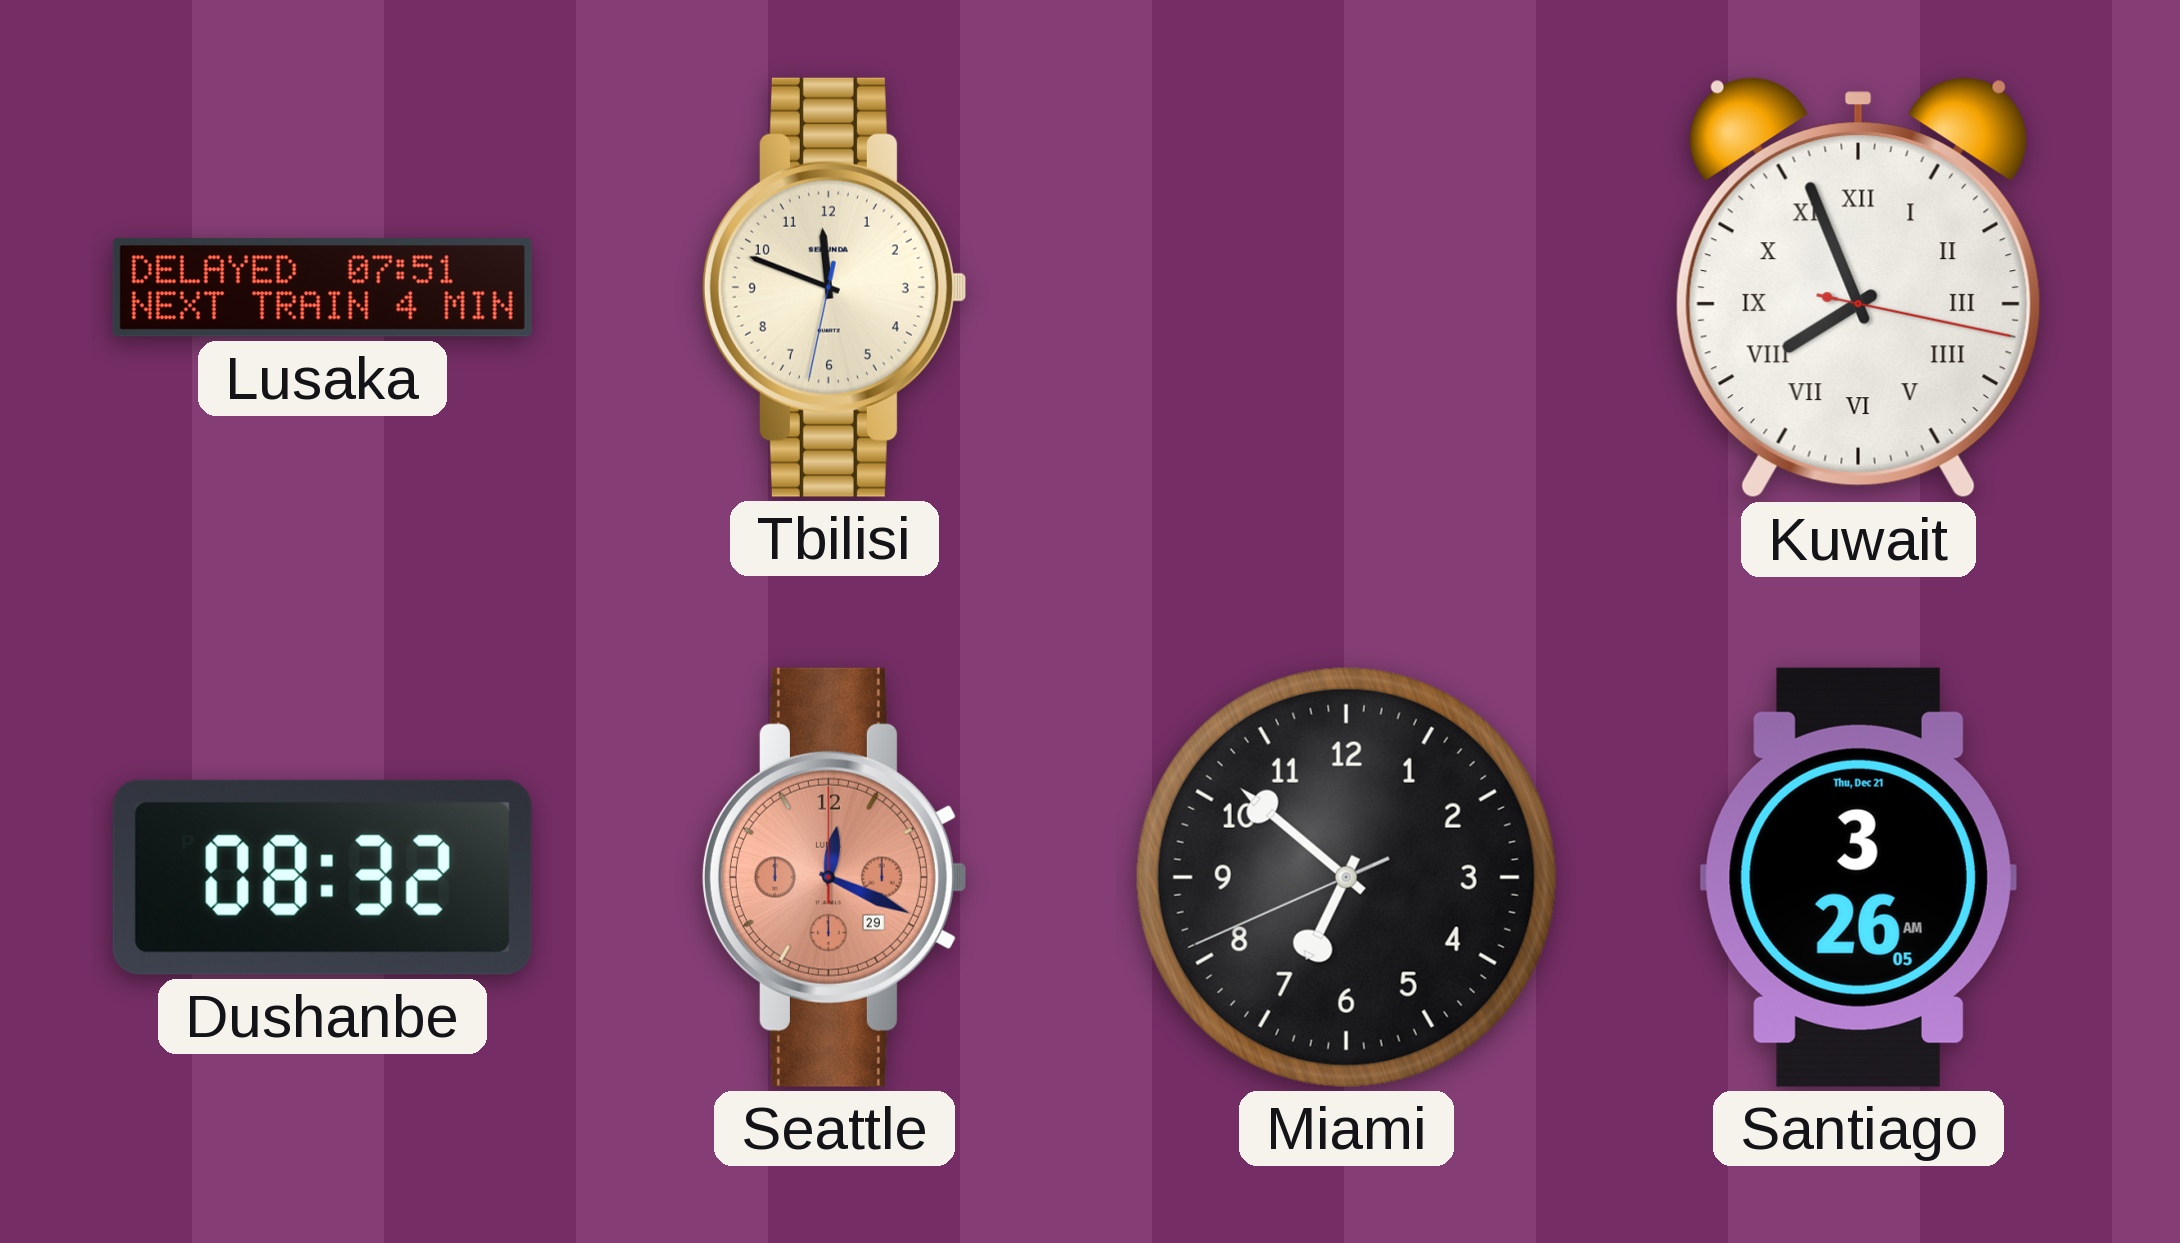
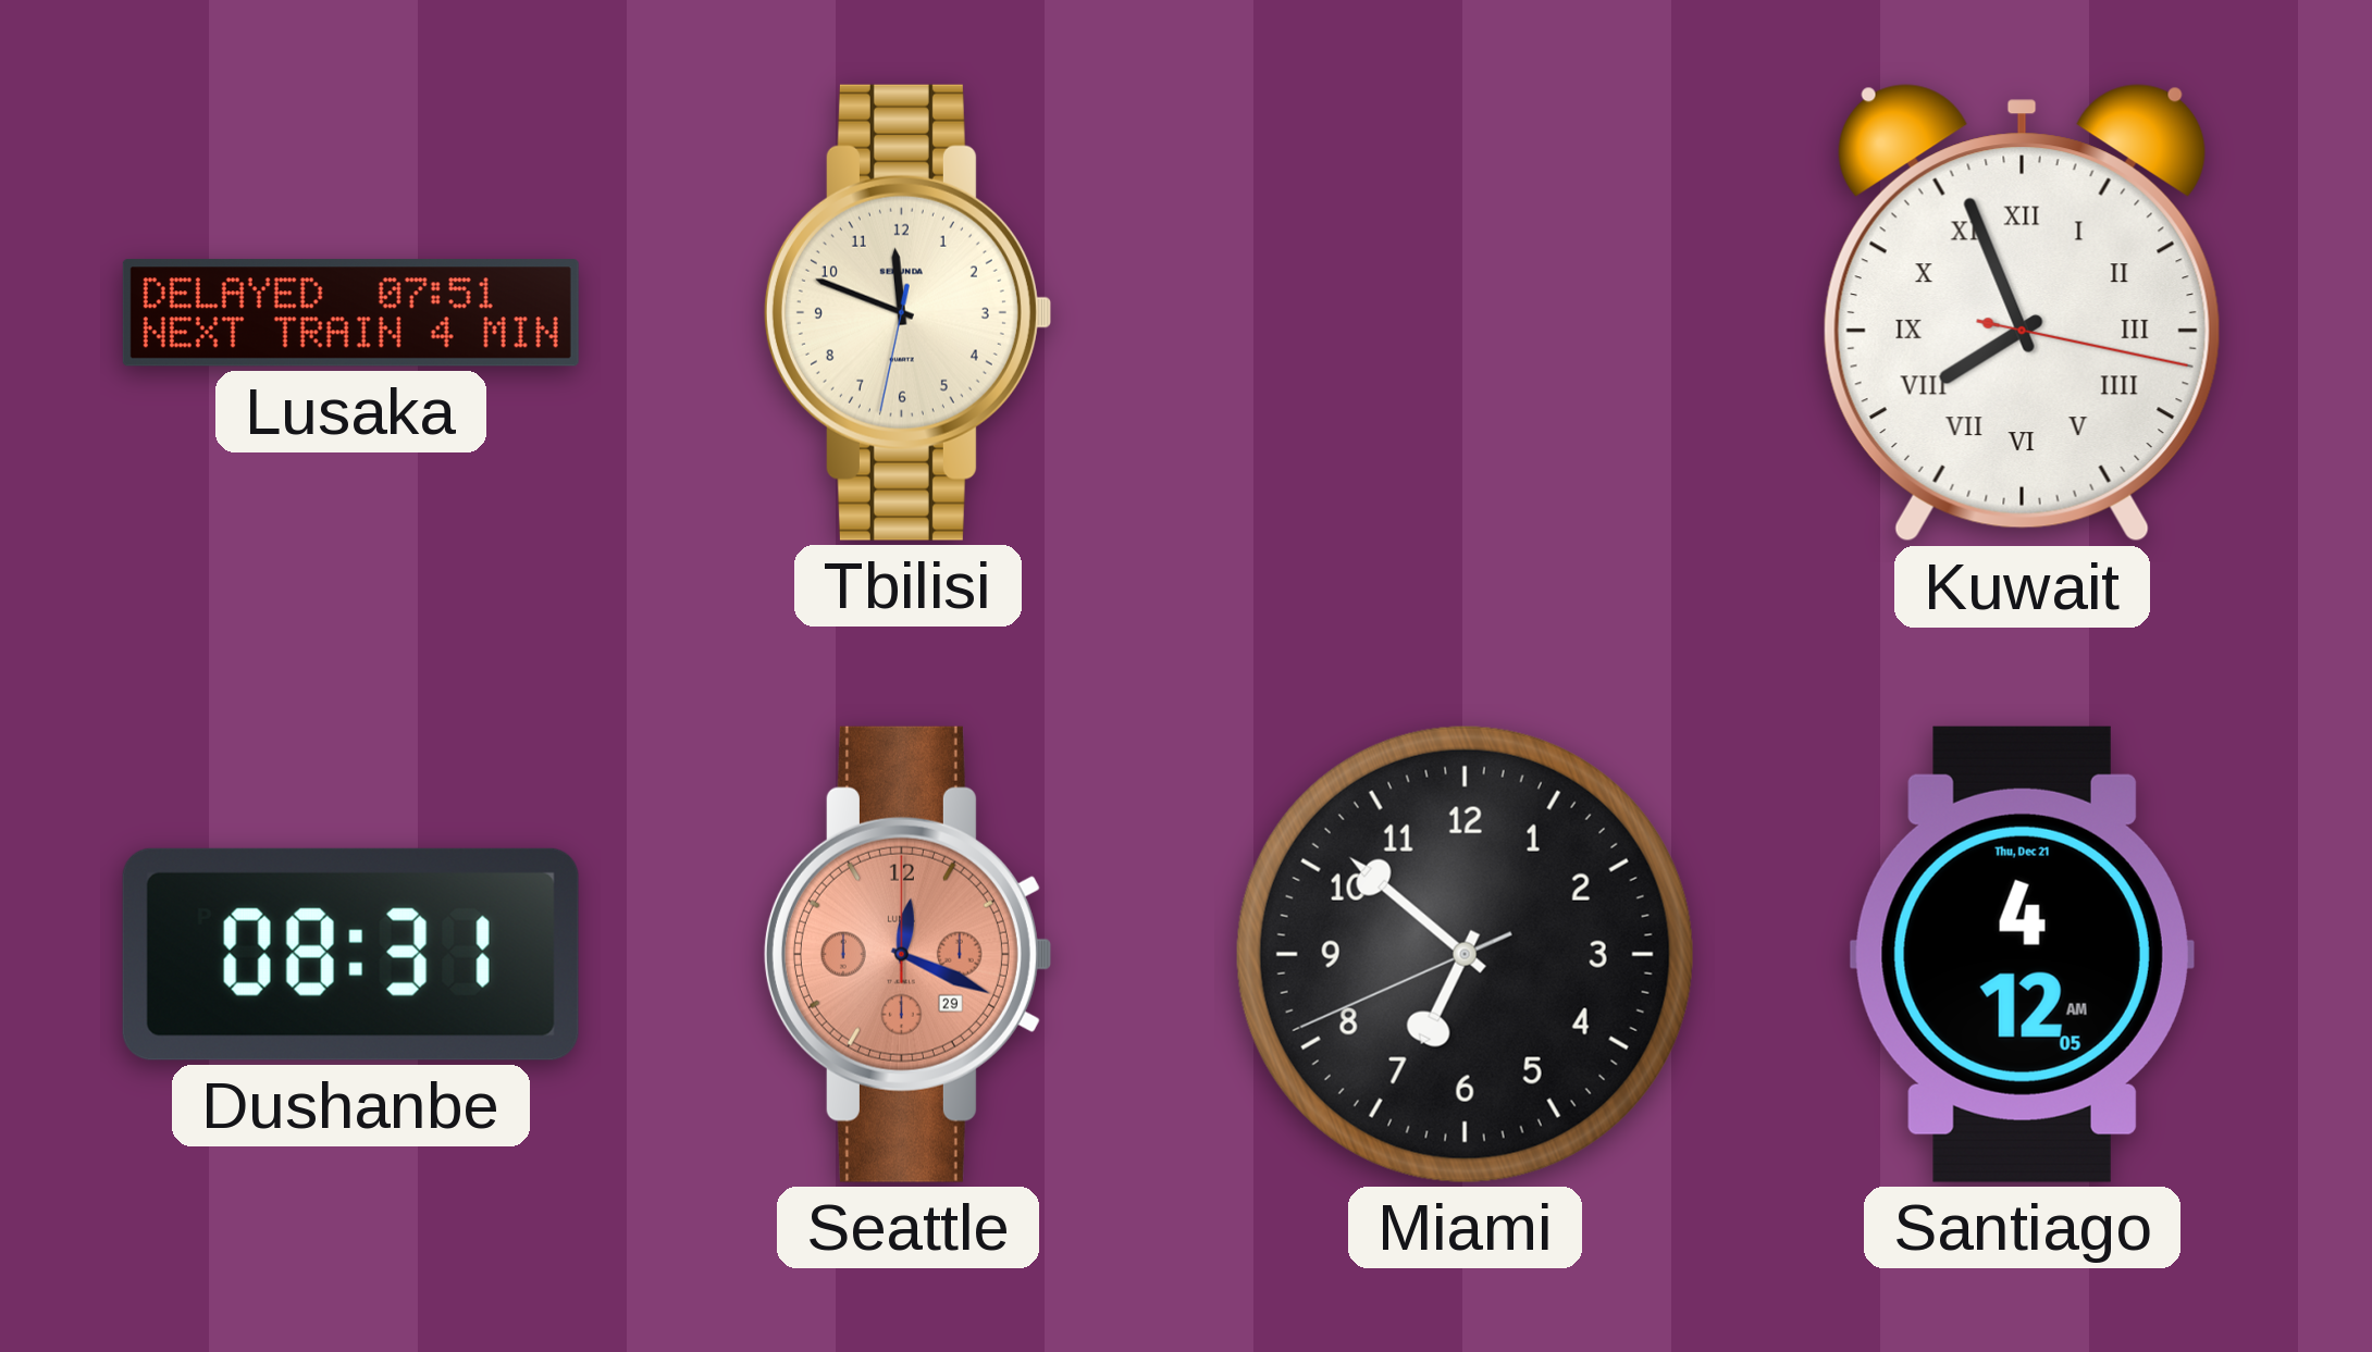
Dushanbe: 08:32 -> 08:31
Santiago: 3:26 -> 4:12
